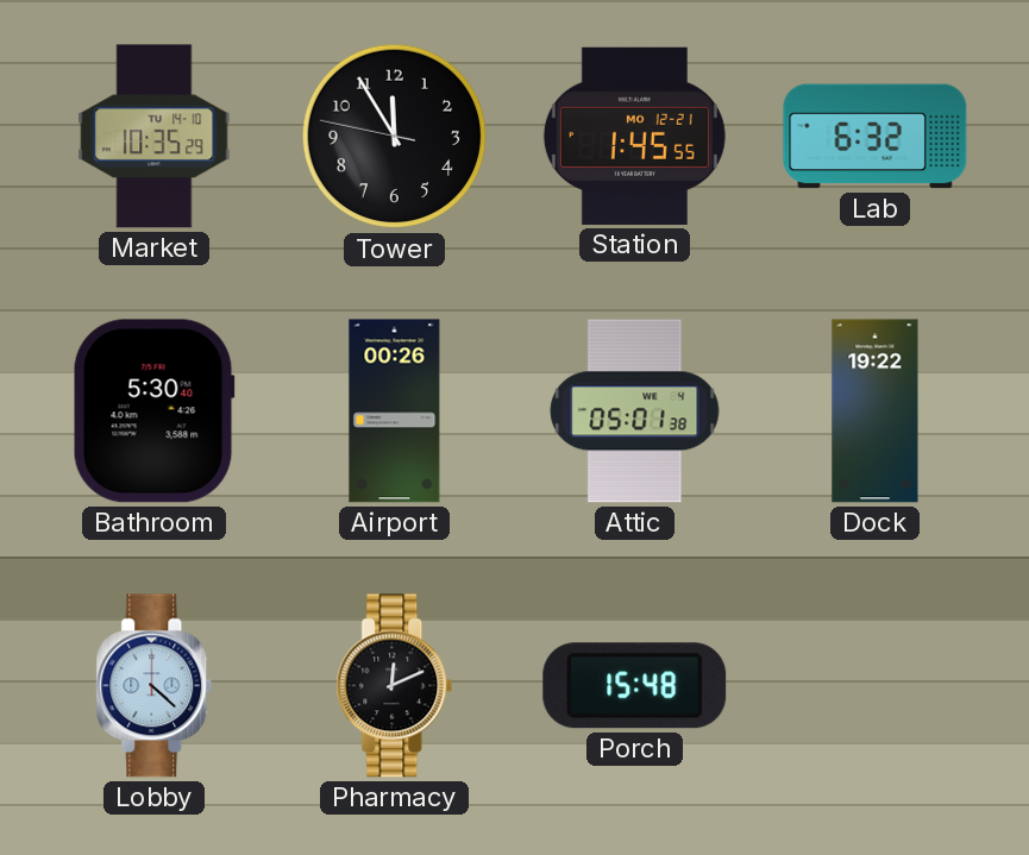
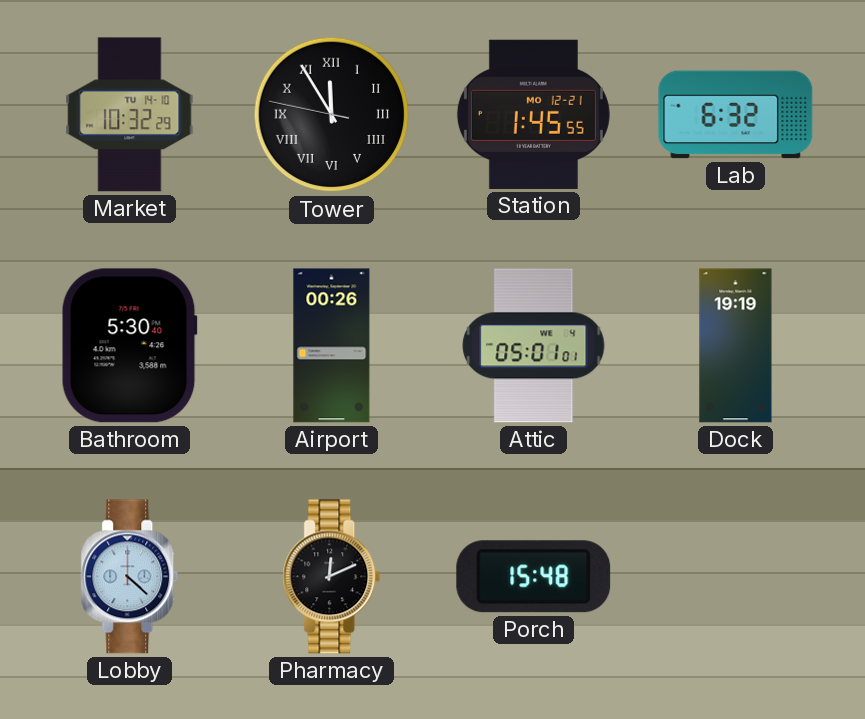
Market: 10:35 -> 10:32
Tower numerals: Arabic -> Roman
Attic: 05:01:38 -> 05:01:01
Dock: 19:22 -> 19:19
